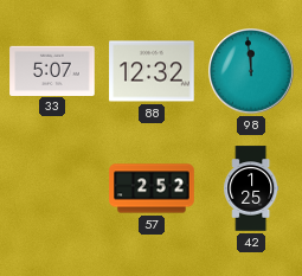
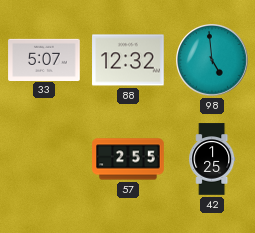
98: 11:59 -> 4:59
57: 2:52 -> 2:55
